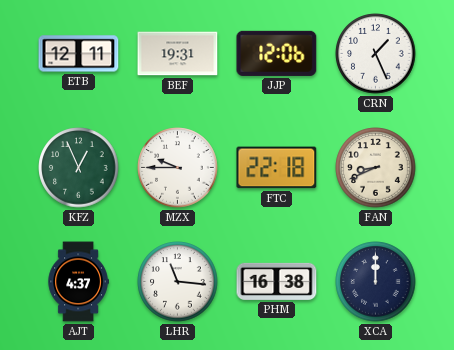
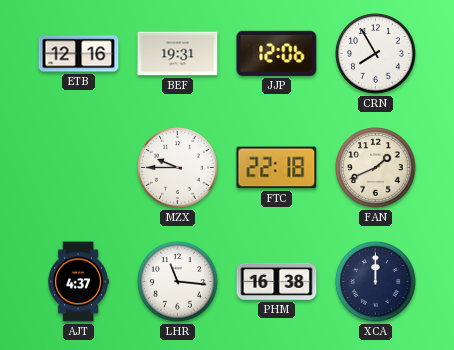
ETB: 12:11 -> 12:16
CRN: 1:26 -> 7:55
KFZ: 12:56 -> none
FAN: 8:41 -> 1:41
